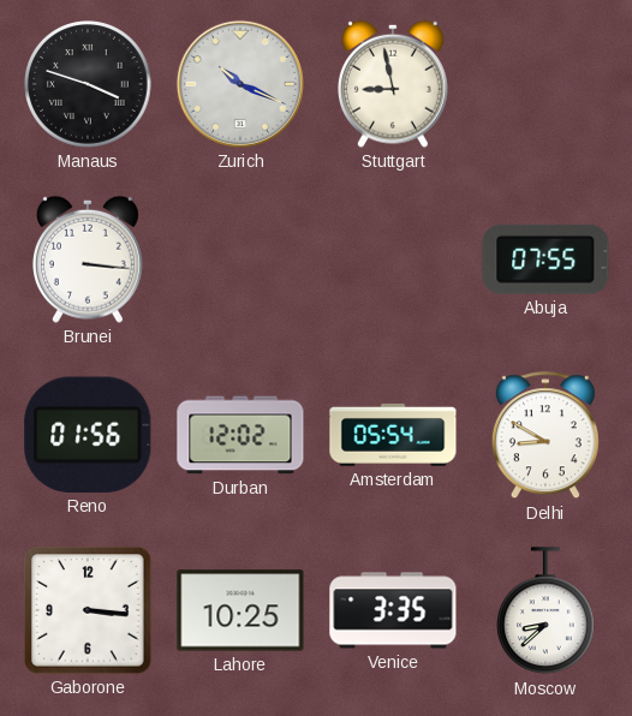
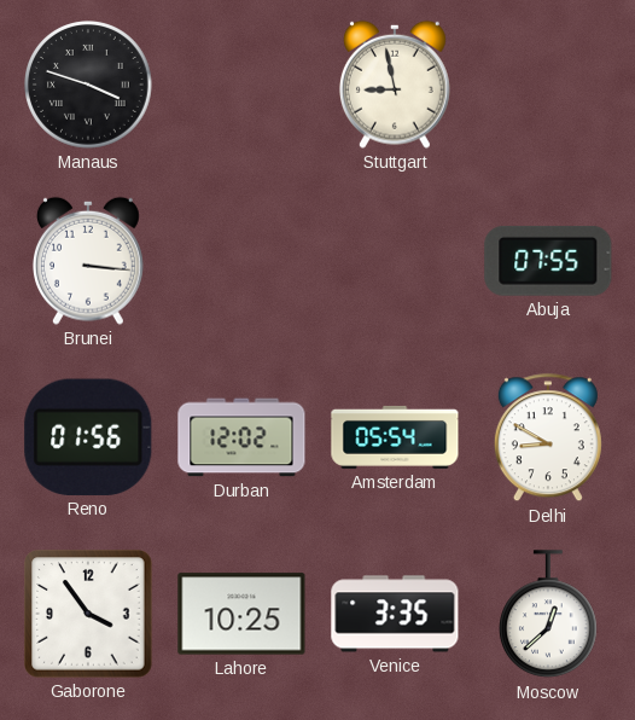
Zurich: 10:19 -> none
Gaborone: 3:16 -> 3:54
Moscow: 8:38 -> 12:38
